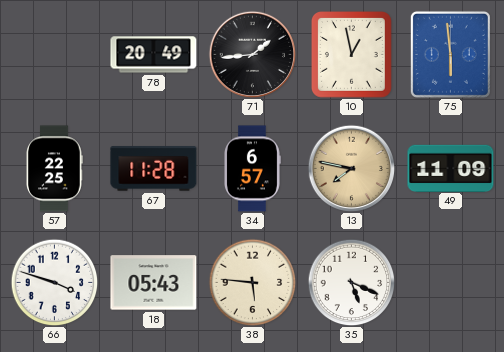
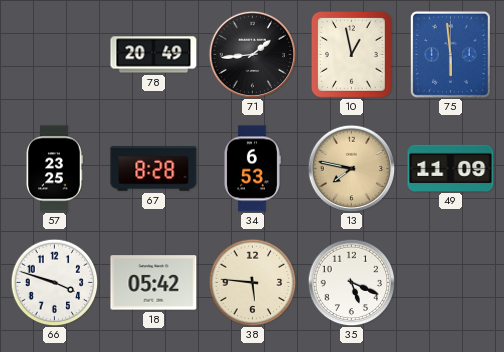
57: 22:25 -> 23:25
67: 11:28 -> 8:28
34: 6:57 -> 6:53
18: 05:43 -> 05:42
